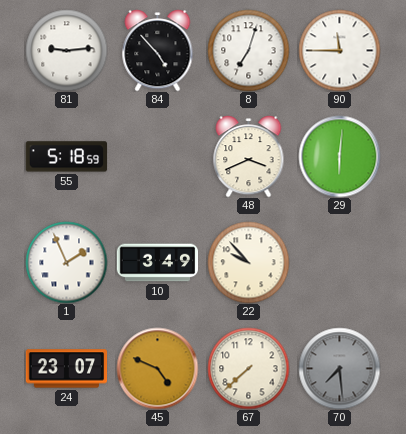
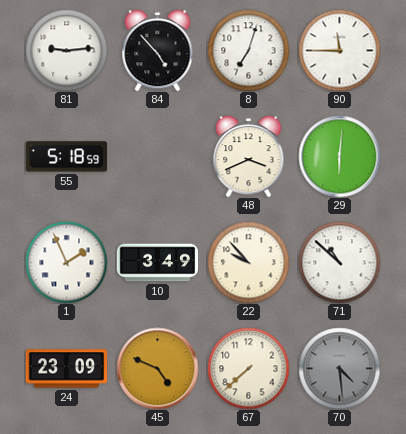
71: none -> 10:52
24: 23:07 -> 23:09
70: 7:29 -> 4:29
